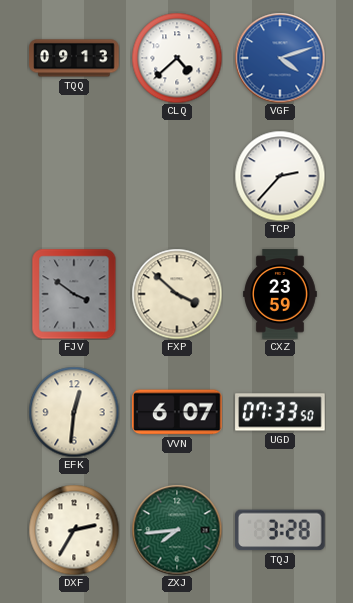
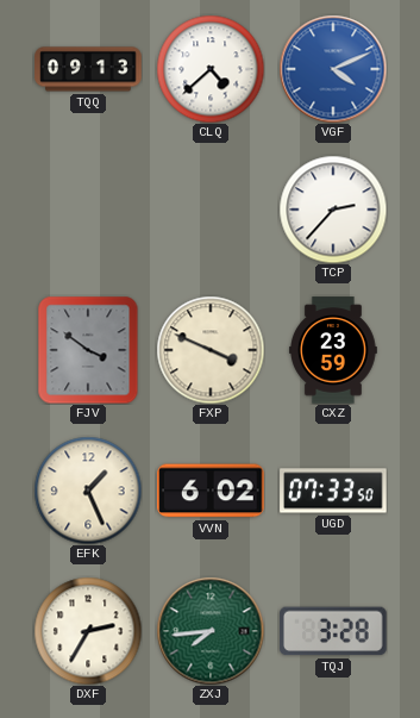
VGF: 4:12 -> 4:11
FXP: 3:52 -> 3:49
EFK: 12:31 -> 1:26
VVN: 6:07 -> 6:02
